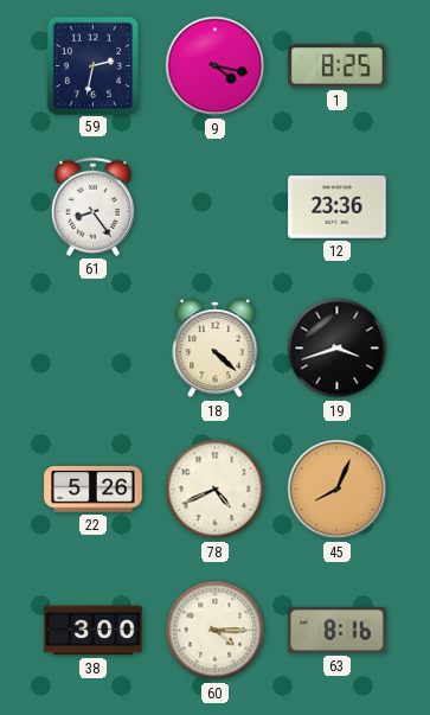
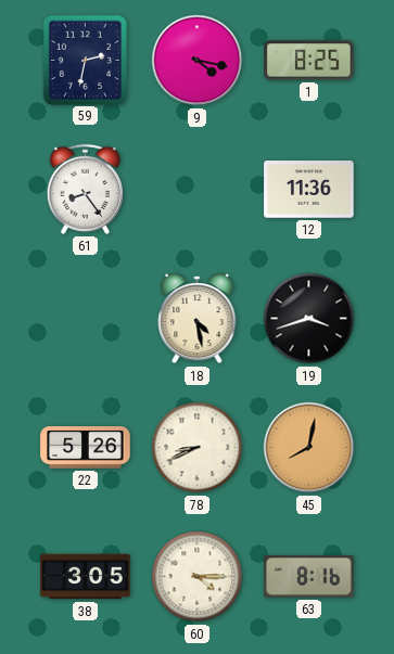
12: 23:36 -> 11:36
18: 4:22 -> 4:28
78: 4:41 -> 8:41
45: 8:04 -> 8:02
38: 3:00 -> 3:05
